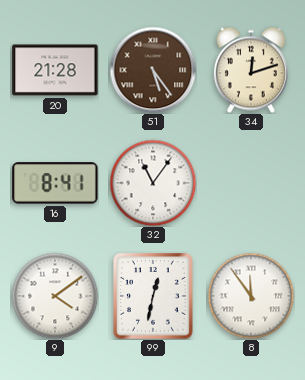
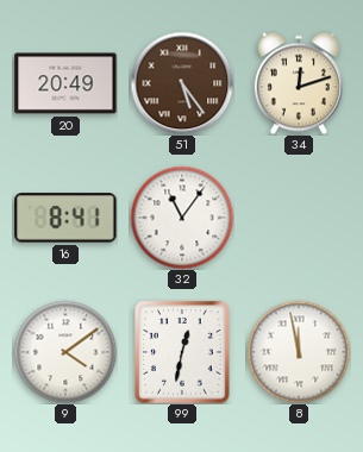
20: 21:28 -> 20:49
8: 11:54 -> 11:58
